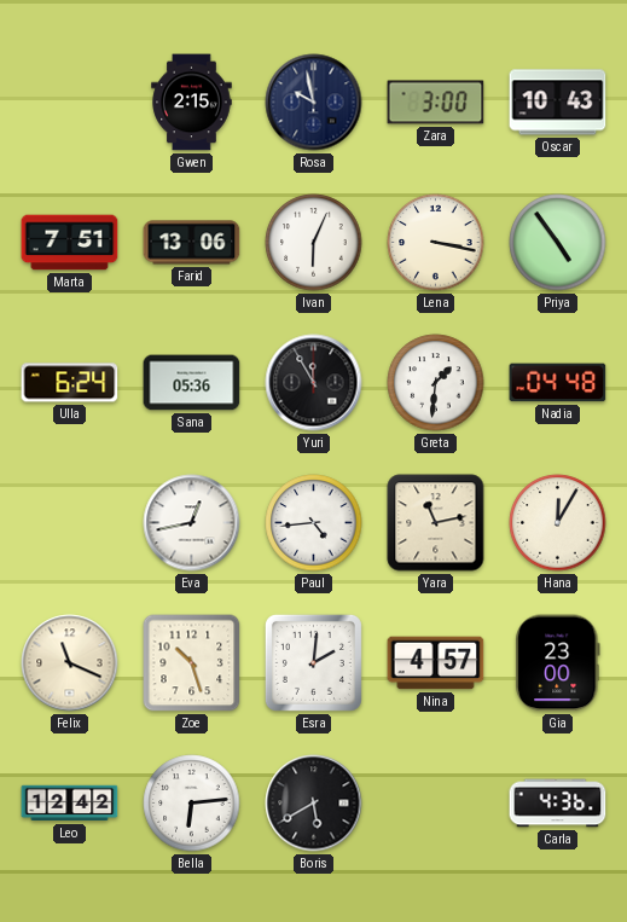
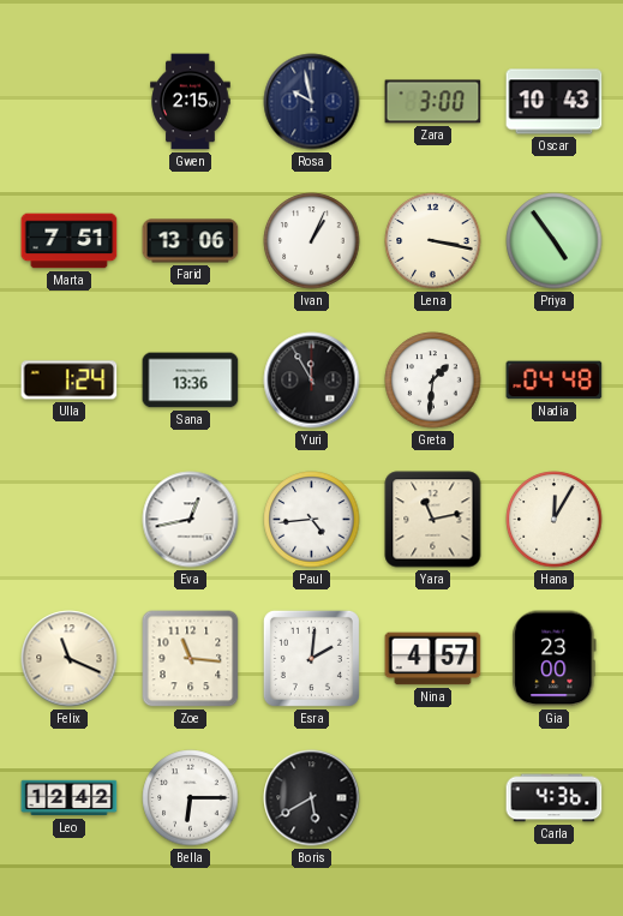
Ivan: 6:04 -> 1:04
Ulla: 6:24 -> 1:24
Sana: 05:36 -> 13:36
Zoe: 10:27 -> 11:16
Bella: 6:14 -> 6:15
